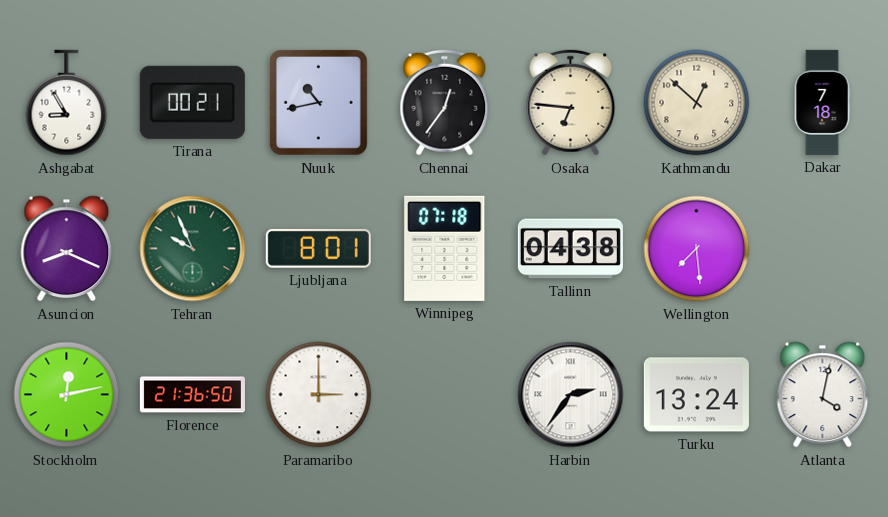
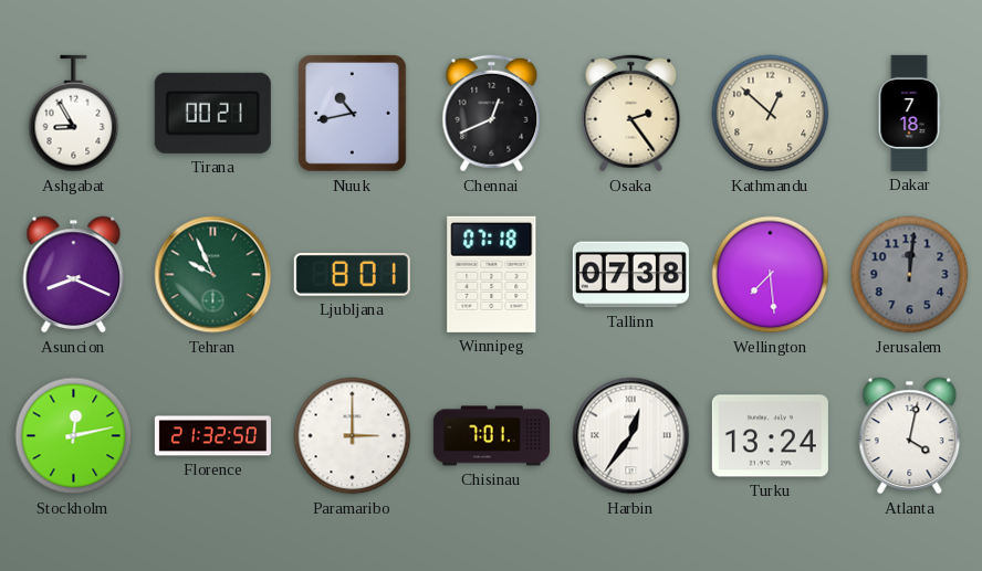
Chennai: 12:36 -> 12:41
Osaka: 6:46 -> 2:24
Tallinn: 04:38 -> 07:38
Jerusalem: none -> 12:01
Florence: 21:36 -> 21:32
Chisinau: none -> 7:01
Harbin: 2:36 -> 12:36
